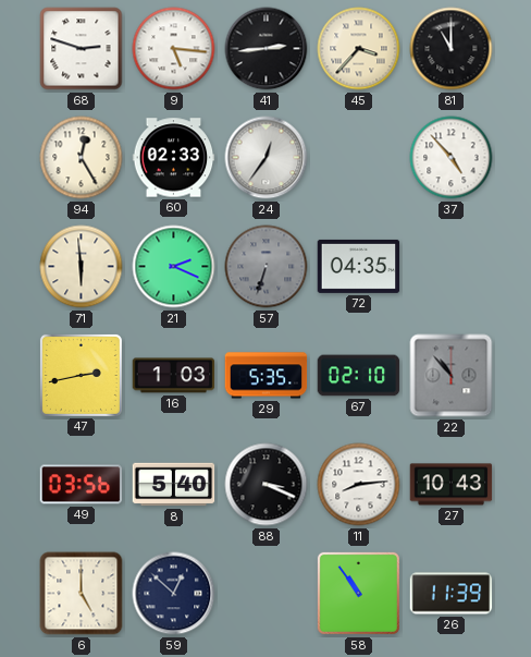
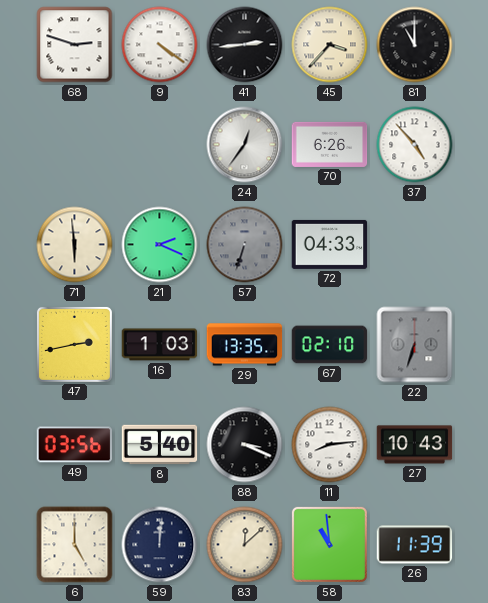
9: 5:16 -> 4:21
94: 12:25 -> none
60: 02:33 -> none
70: none -> 6:26
72: 04:35 -> 04:33
29: 5:35 -> 13:35
22: 10:53 -> 6:33
59: 12:52 -> 12:01
83: none -> 12:08
58: 10:54 -> 10:59
